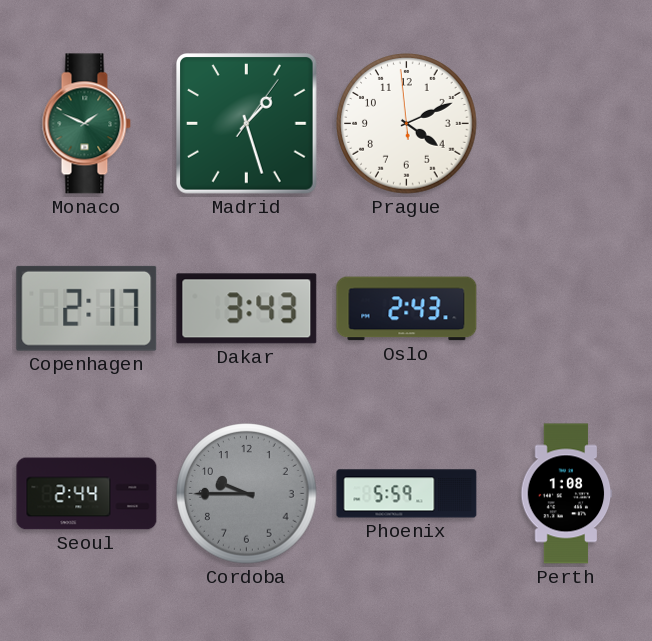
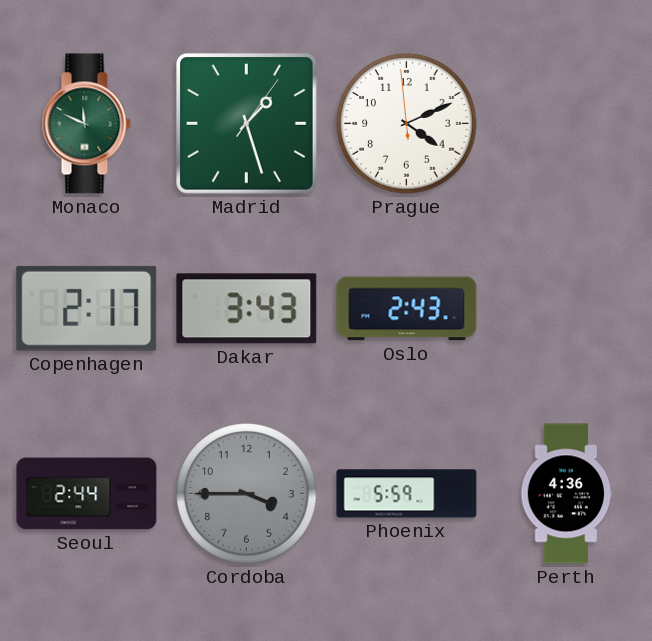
Monaco: 1:49 -> 11:49
Cordoba: 9:45 -> 3:45
Perth: 1:08 -> 4:36
